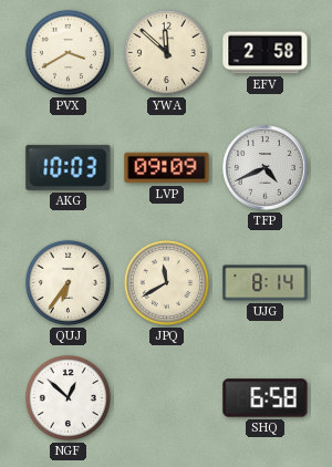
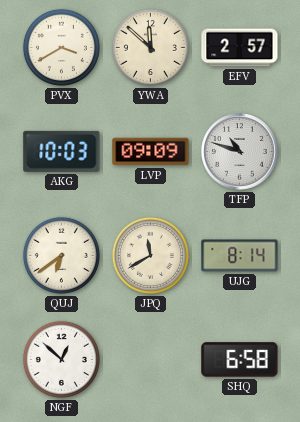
EFV: 2:58 -> 2:57
TFP: 4:41 -> 10:48
QUJ: 6:36 -> 6:39
